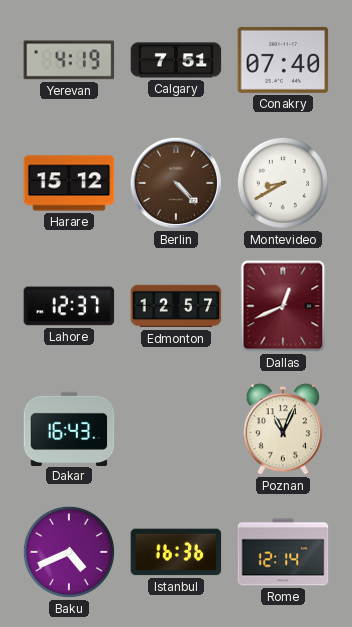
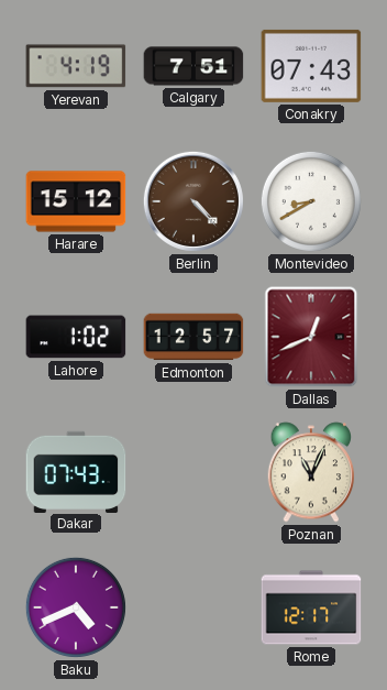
Conakry: 07:40 -> 07:43
Lahore: 12:37 -> 1:02
Dakar: 16:43 -> 07:43
Istanbul: 16:36 -> none
Rome: 12:14 -> 12:17
